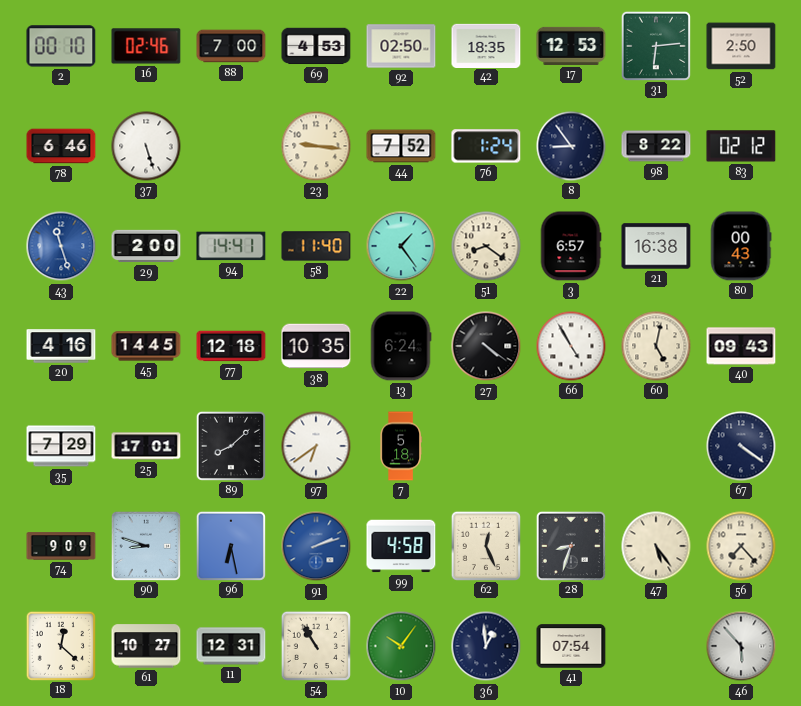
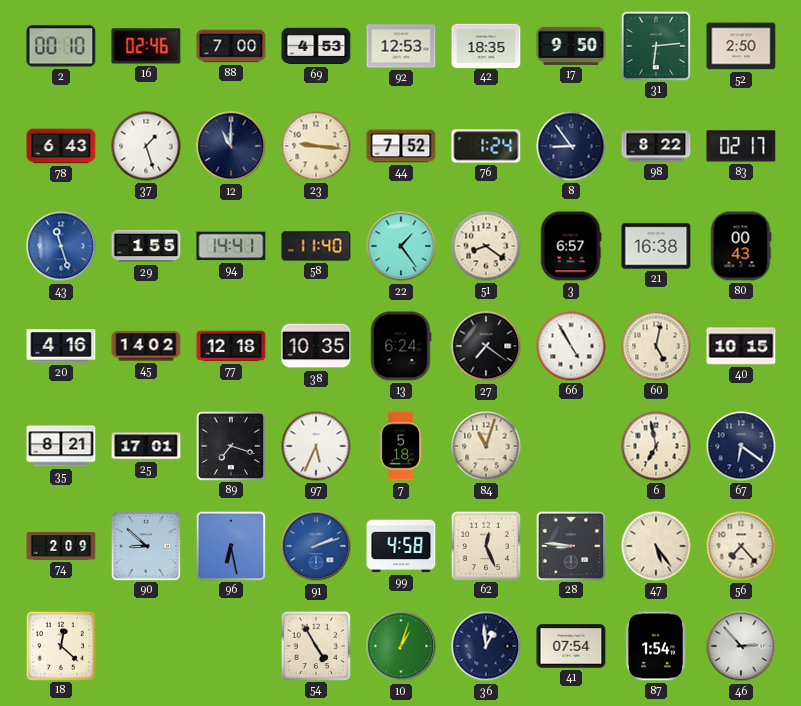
92: 02:50 -> 12:53
17: 12:53 -> 9:50
78: 6:46 -> 6:43
37: 5:27 -> 1:27
12: none -> 11:00
83: 02:12 -> 02:17
29: 2:00 -> 1:55
45: 14:45 -> 14:02
27: 4:21 -> 7:21
40: 09:43 -> 10:15
35: 7:29 -> 8:21
89: 8:08 -> 7:18
97: 6:39 -> 5:34
84: none -> 11:03
6: none -> 6:58
67: 4:21 -> 6:21
74: 9:09 -> 2:09
90: 8:48 -> 8:52
28: 8:33 -> 8:46
61: 10:27 -> none
11: 12:31 -> none
54: 10:55 -> 4:55
10: 10:06 -> 1:03
87: none -> 1:54
46: 5:53 -> 2:53
